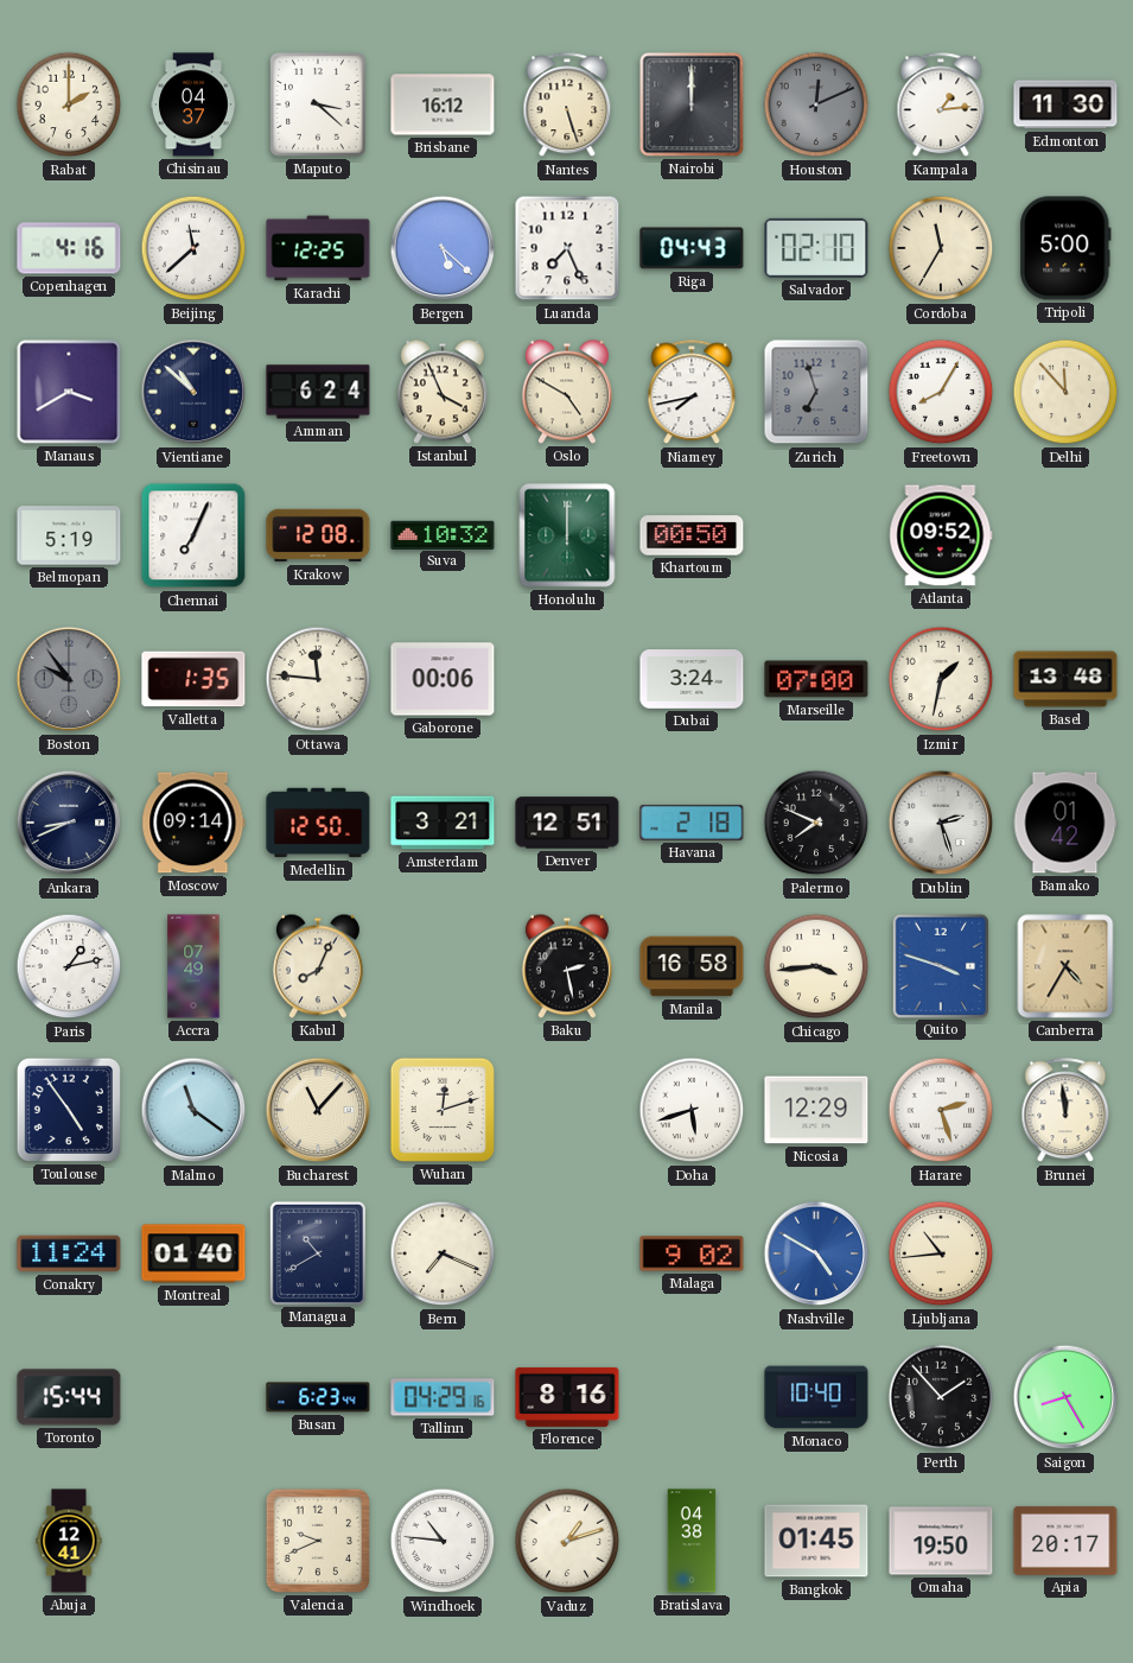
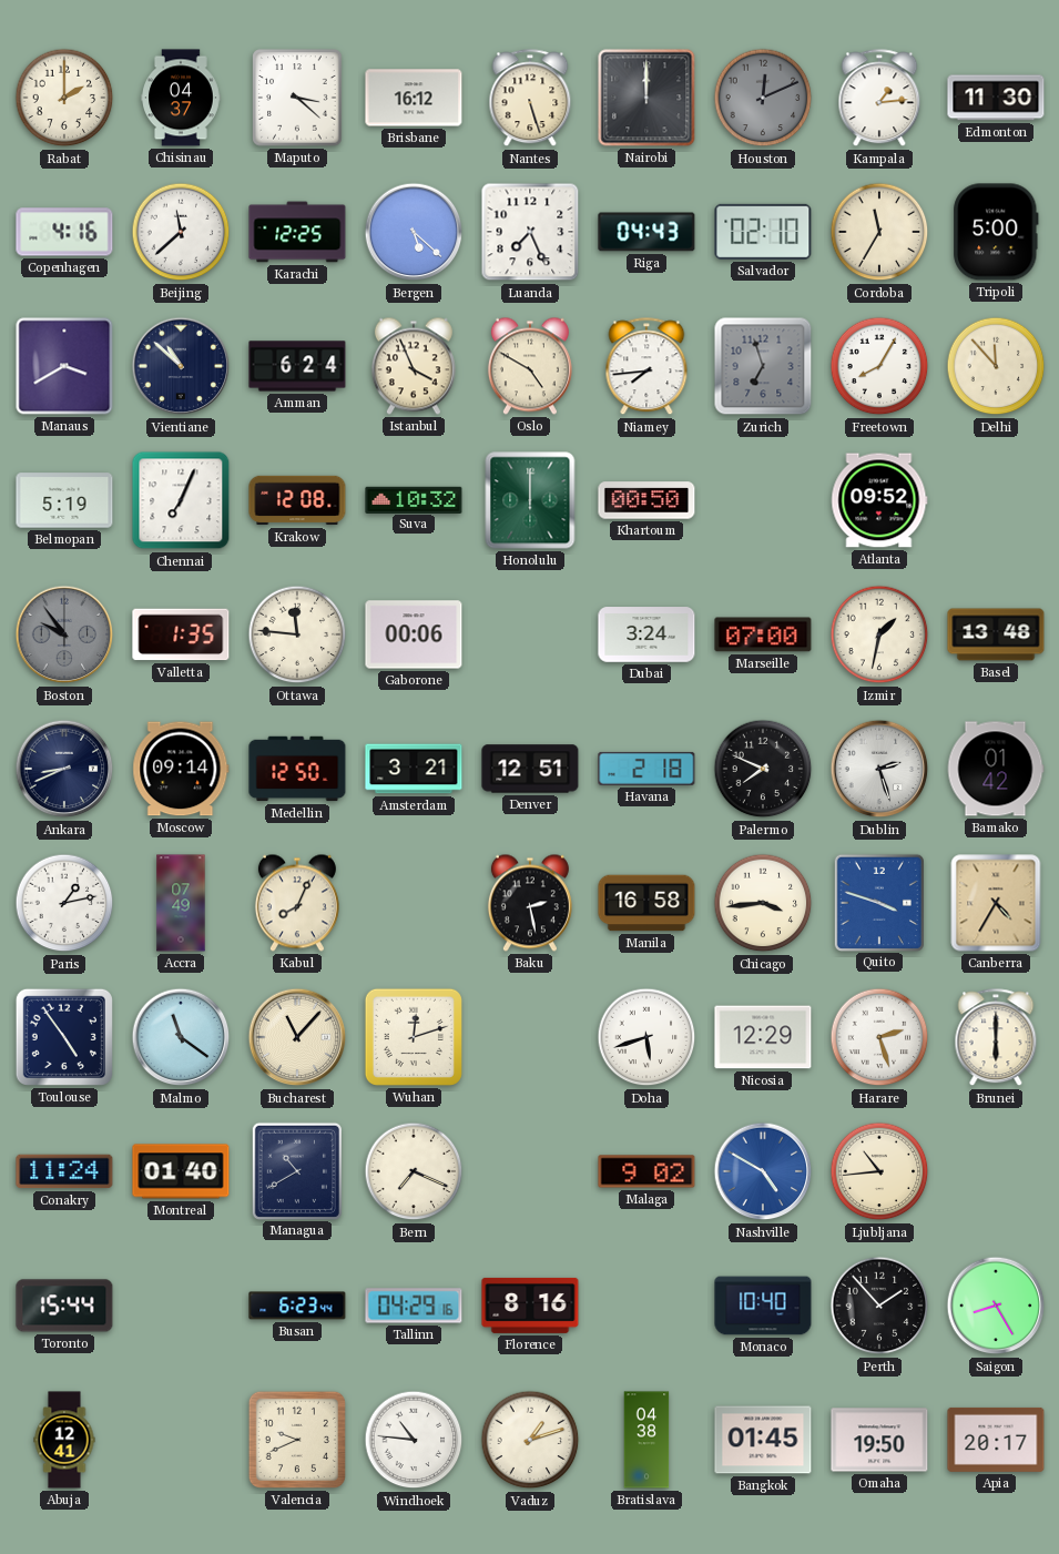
Niamey: 7:43 -> 7:44
Brunei: 11:59 -> 6:00
